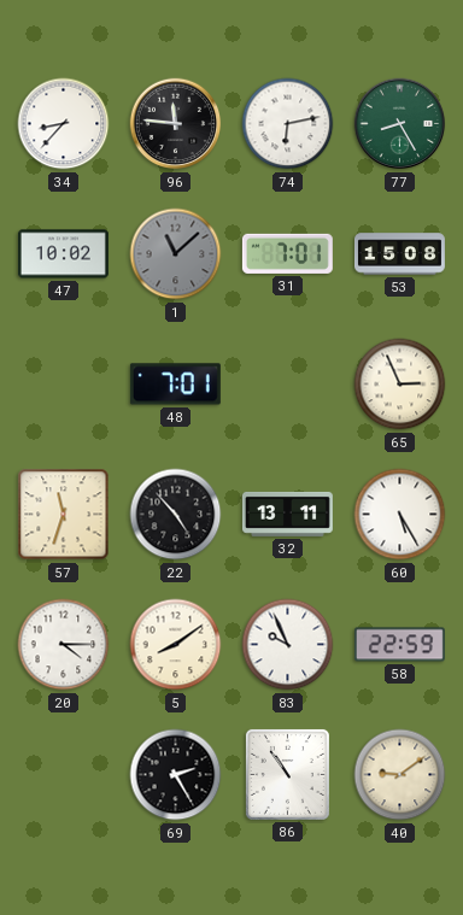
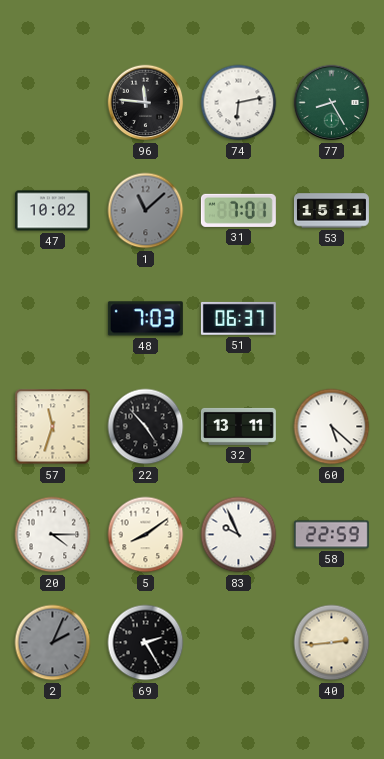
34: 8:37 -> none
53: 15:08 -> 15:11
48: 7:01 -> 7:03
51: none -> 06:37
65: 2:56 -> none
60: 5:25 -> 5:22
2: none -> 2:04
86: 10:54 -> none
40: 9:09 -> 2:44
